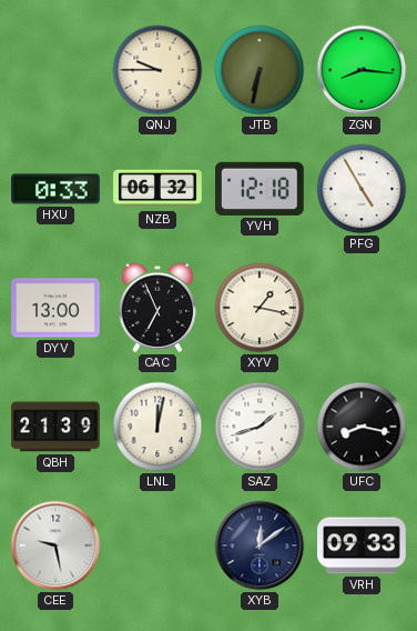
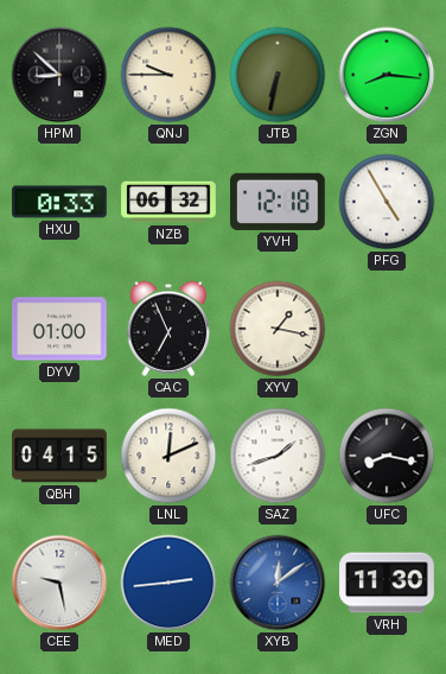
HPM: none -> 8:52
DYV: 13:00 -> 01:00
QBH: 21:39 -> 04:15
LNL: 12:02 -> 12:11
MED: none -> 2:44
XYB dial: navy -> blue
VRH: 09:33 -> 11:30
